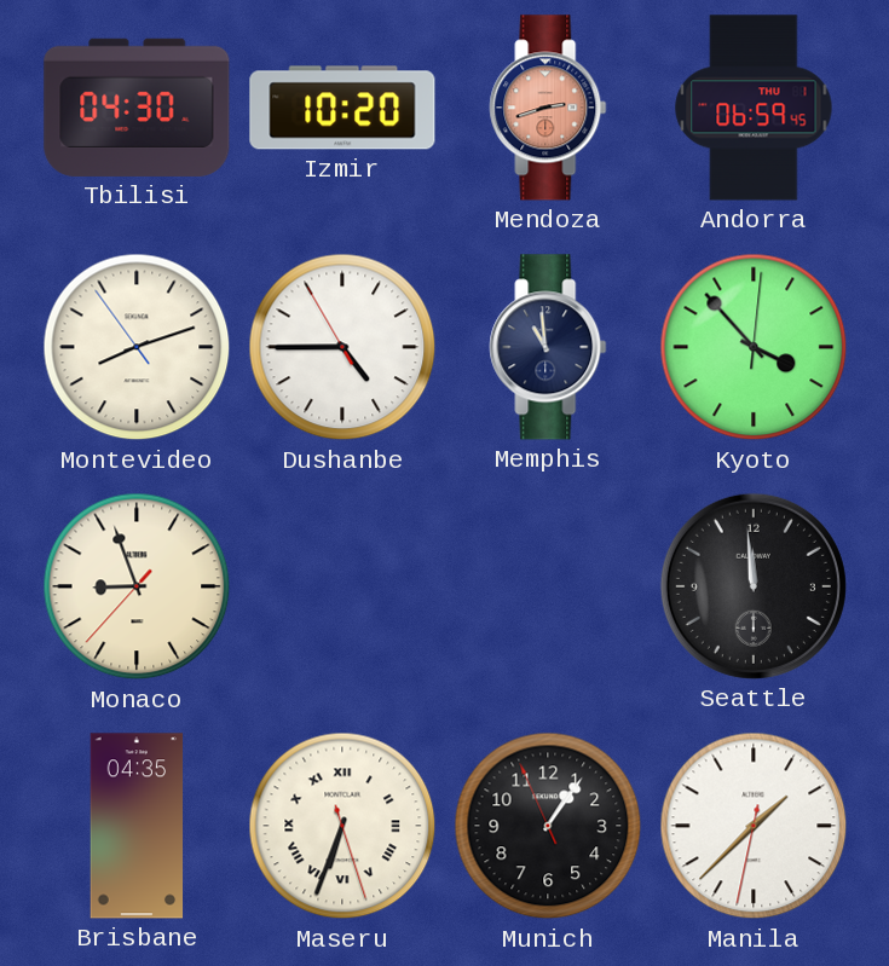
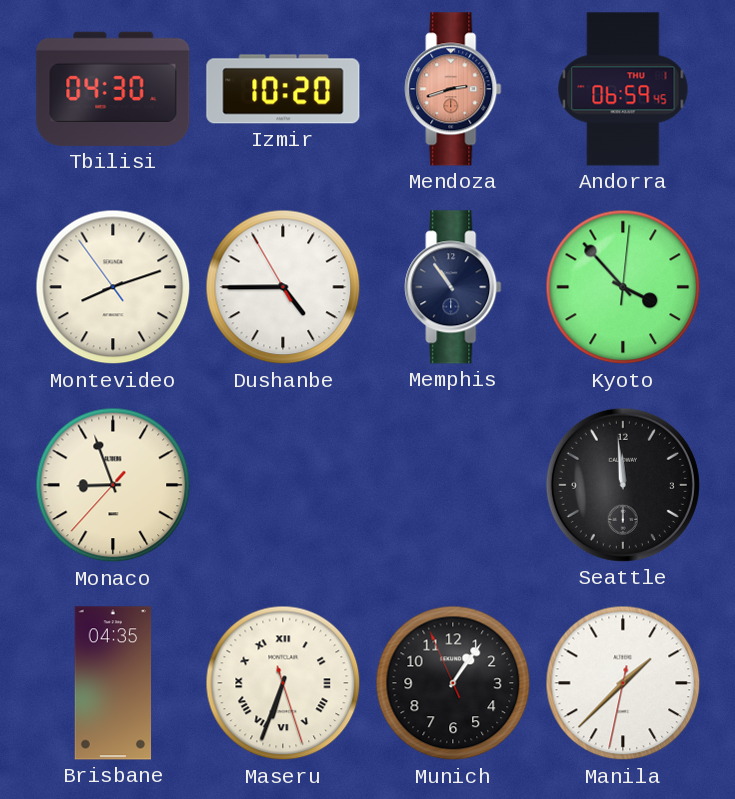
Memphis: 10:59 -> 10:54
